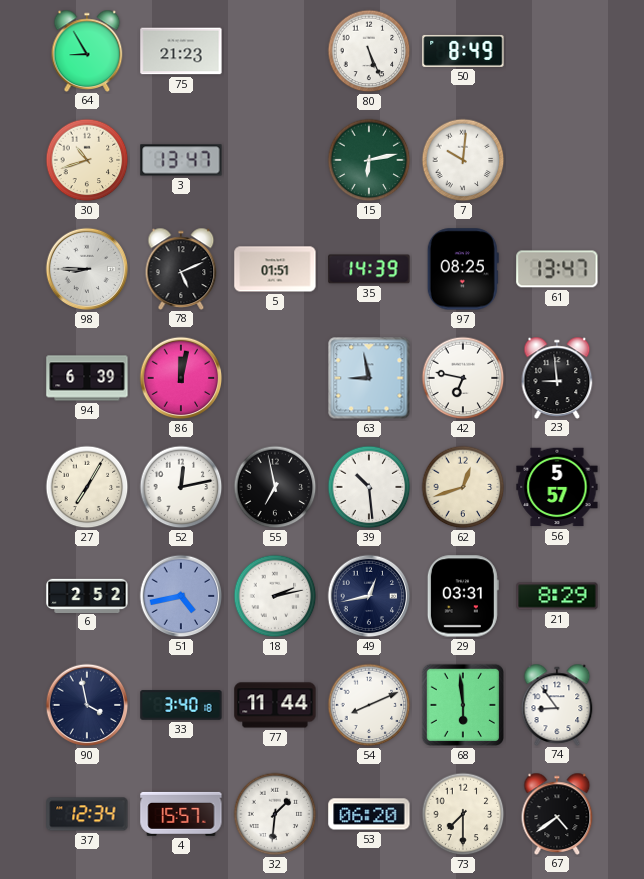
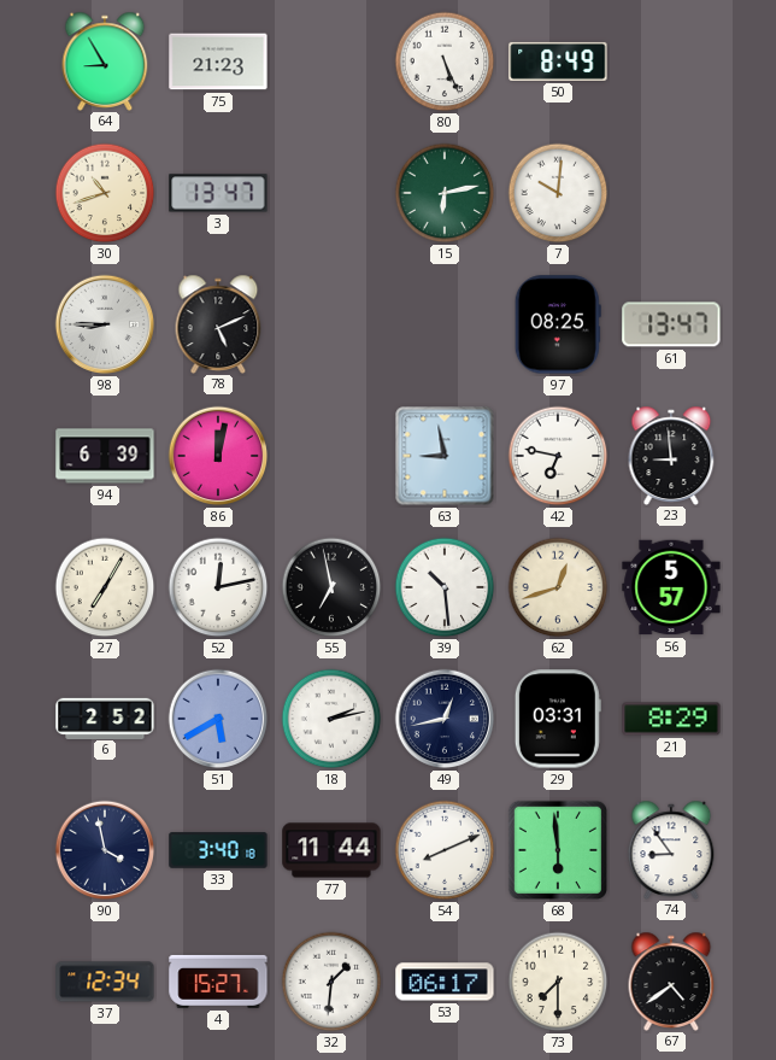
5: 01:51 -> none
35: 14:39 -> none
51: 4:43 -> 5:40
4: 15:57 -> 15:27
53: 06:20 -> 06:17
